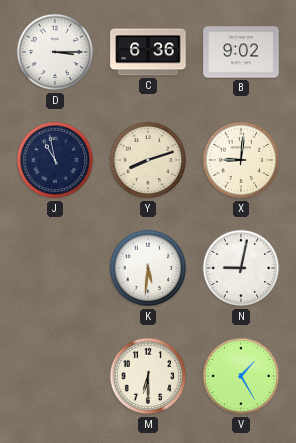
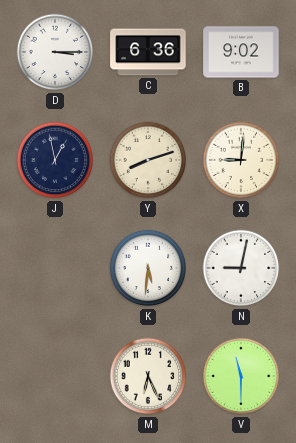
J: 10:58 -> 12:58
M: 6:30 -> 6:26
V: 1:25 -> 11:30
